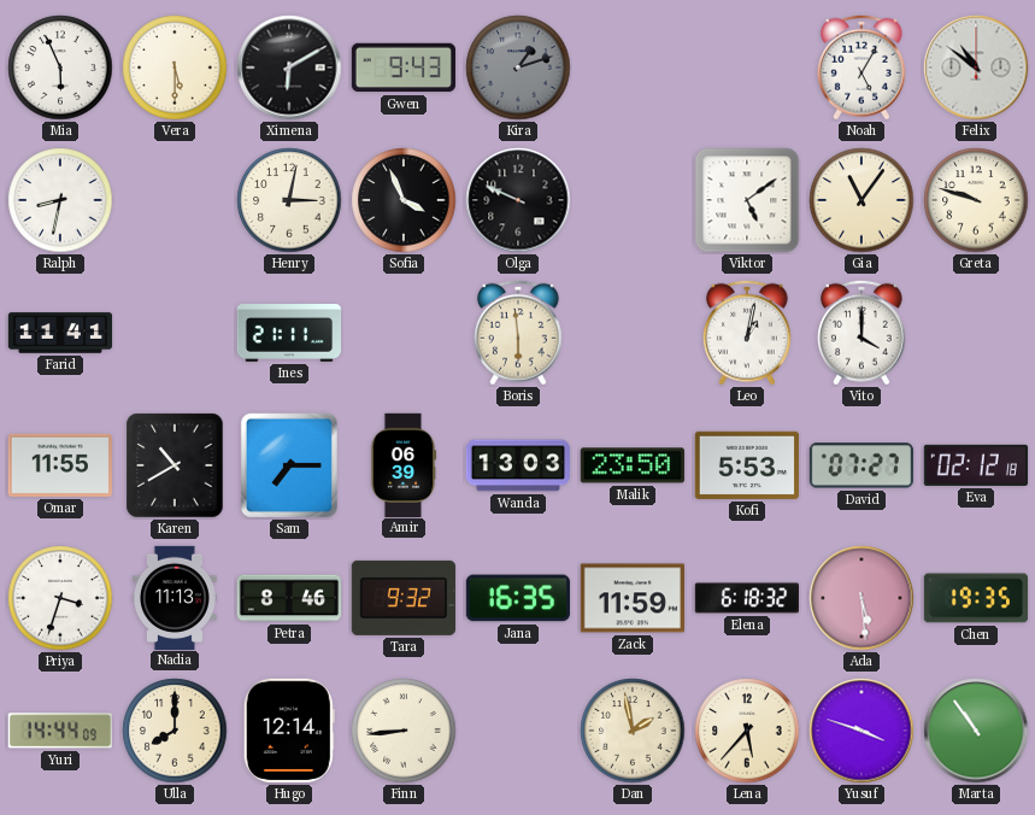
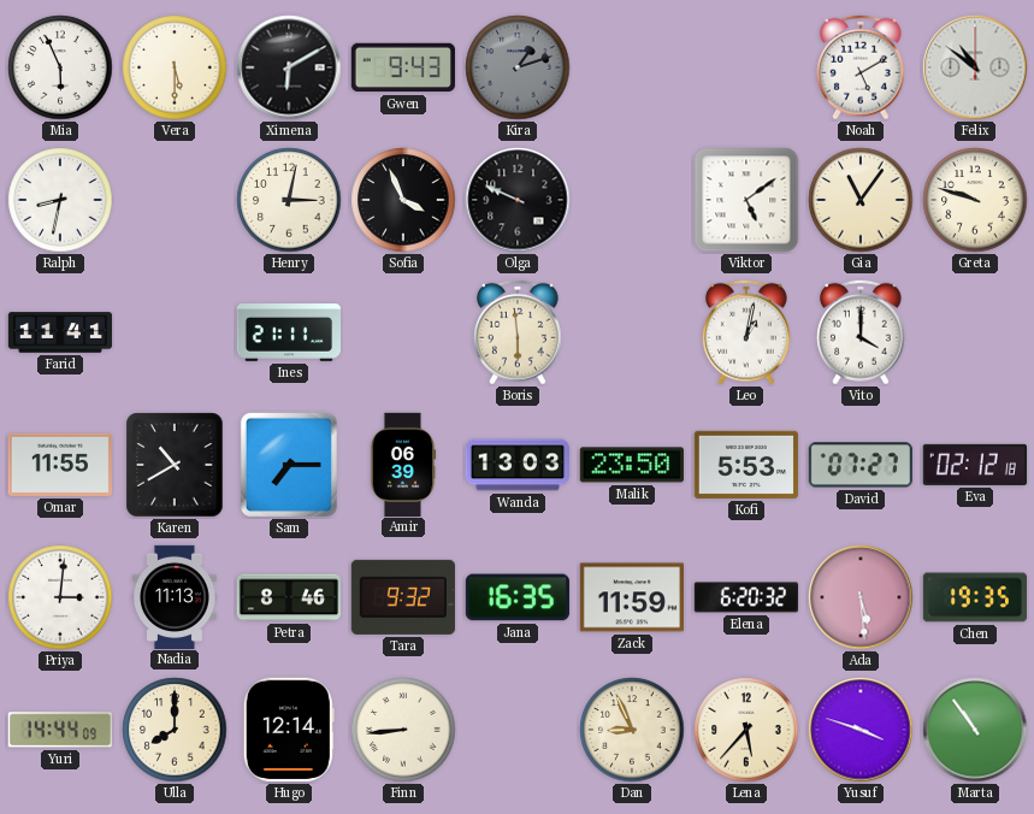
Noah: 5:05 -> 5:10
Priya: 3:33 -> 3:01
Elena: 6:18 -> 6:20
Dan: 1:58 -> 8:56
